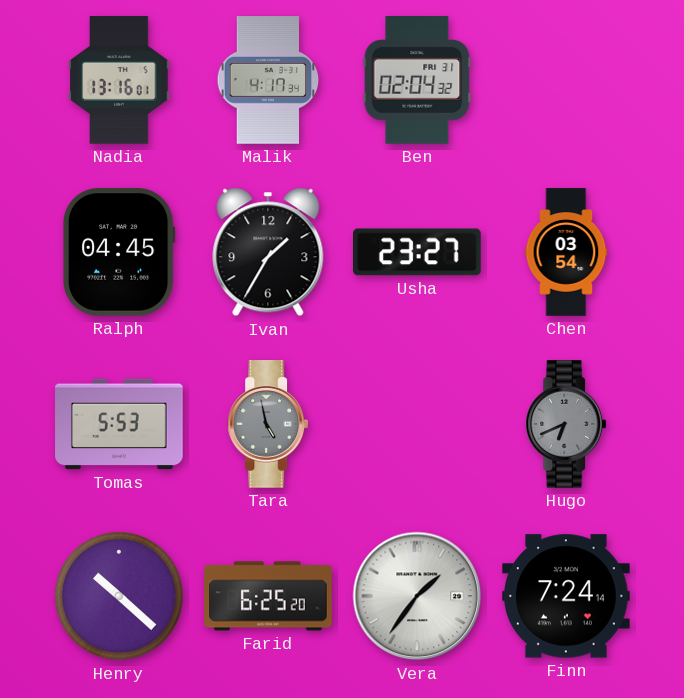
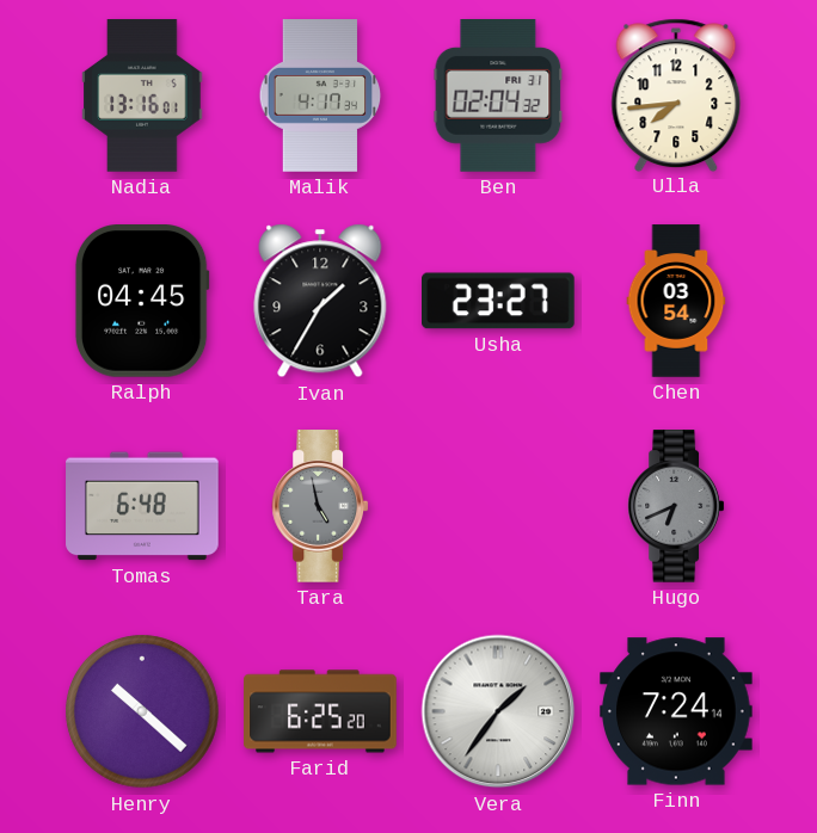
Ulla: none -> 7:44
Tomas: 5:53 -> 6:48
